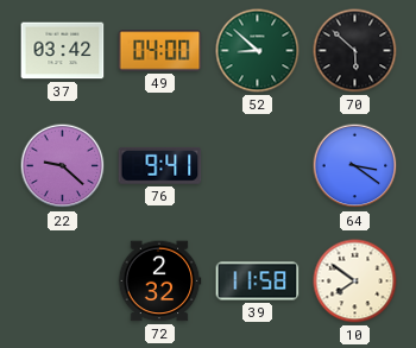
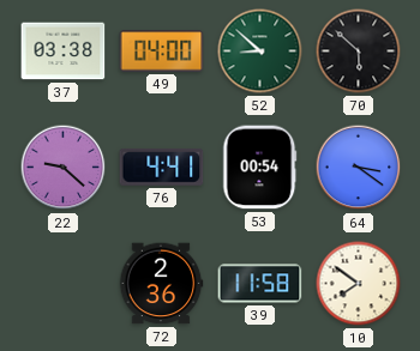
37: 03:42 -> 03:38
76: 9:41 -> 4:41
53: none -> 00:54
72: 2:32 -> 2:36
